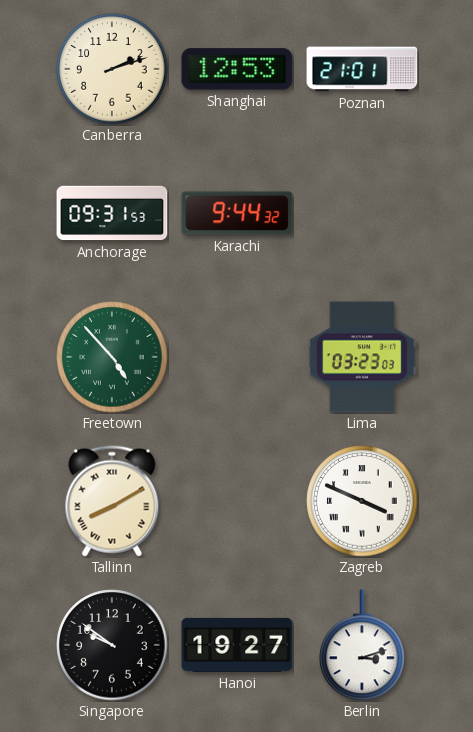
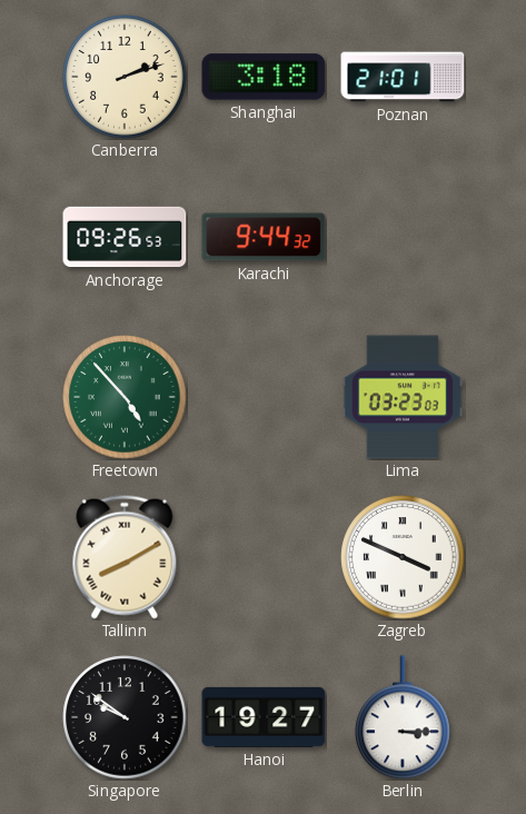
Shanghai: 12:53 -> 3:18
Anchorage: 09:31 -> 09:26
Berlin: 3:12 -> 3:15
